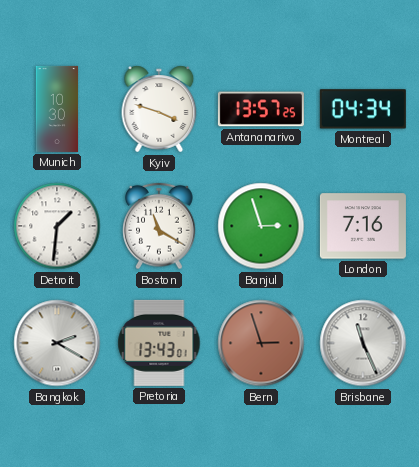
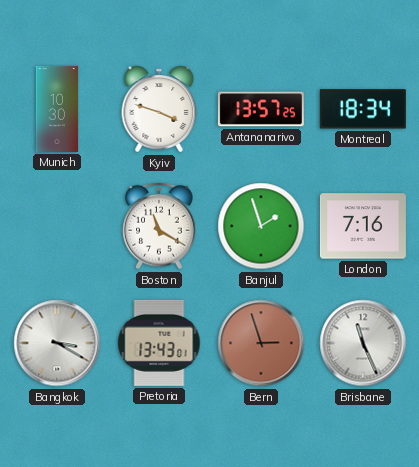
Montreal: 04:34 -> 18:34
Detroit: 1:31 -> none
Banjul: 2:57 -> 1:57
Bangkok: 2:20 -> 3:20
